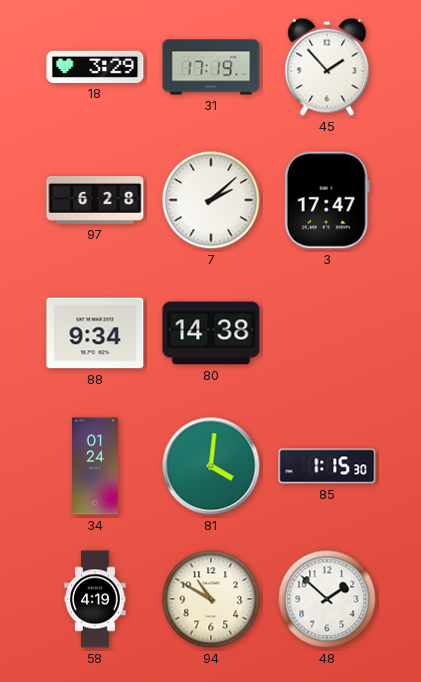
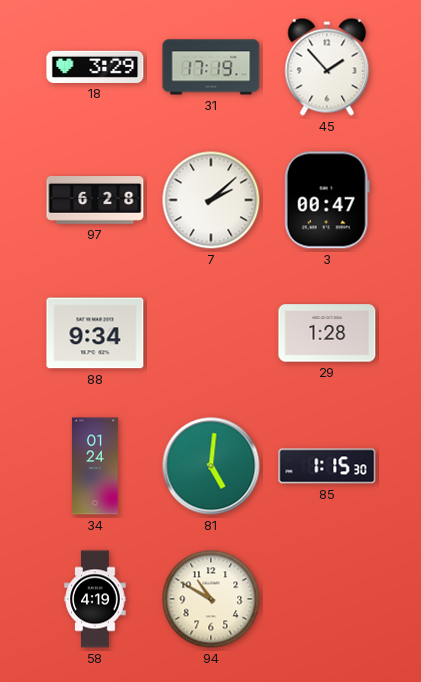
3: 17:47 -> 00:47
80: 14:38 -> none
29: none -> 1:28
81: 4:01 -> 5:01
48: 1:52 -> none
